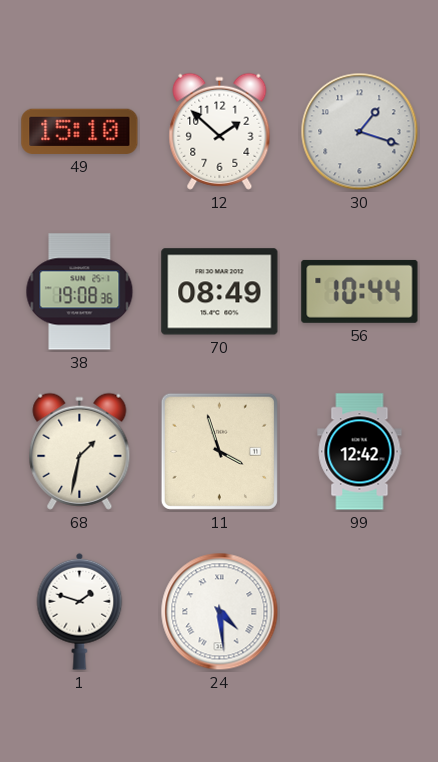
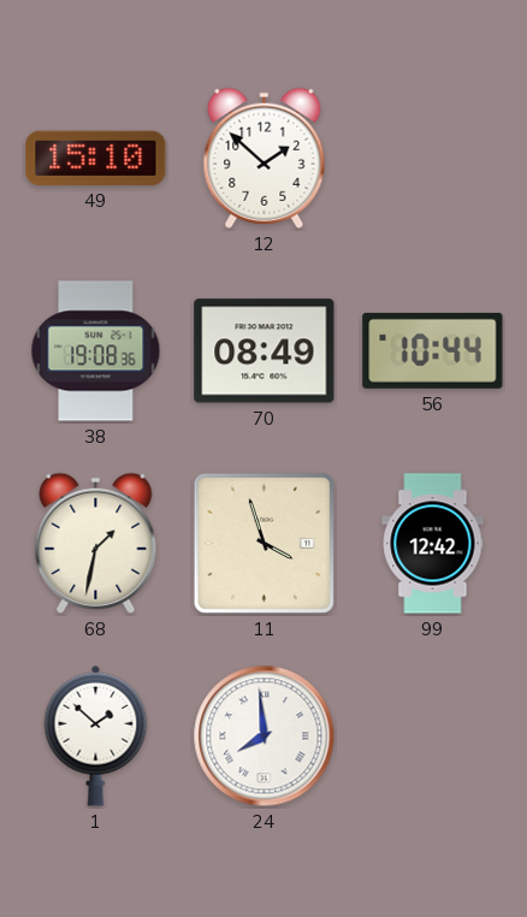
30: 1:18 -> none
1: 1:48 -> 1:52
24: 4:29 -> 7:59
